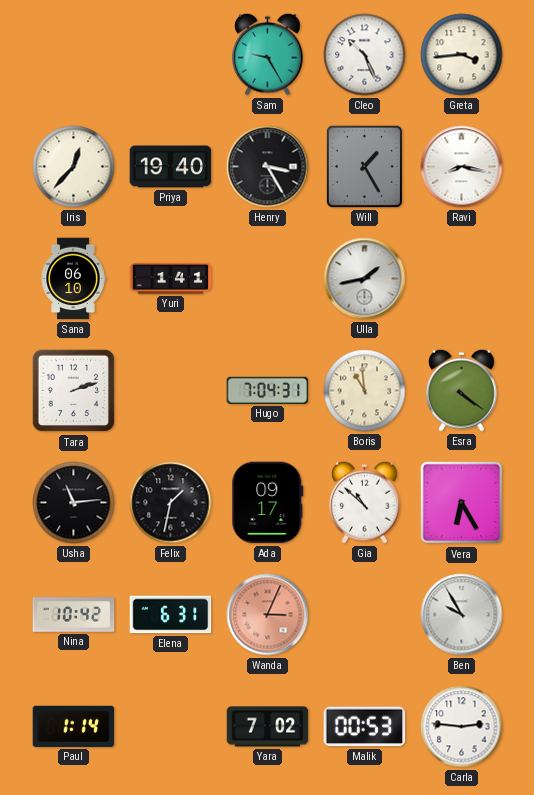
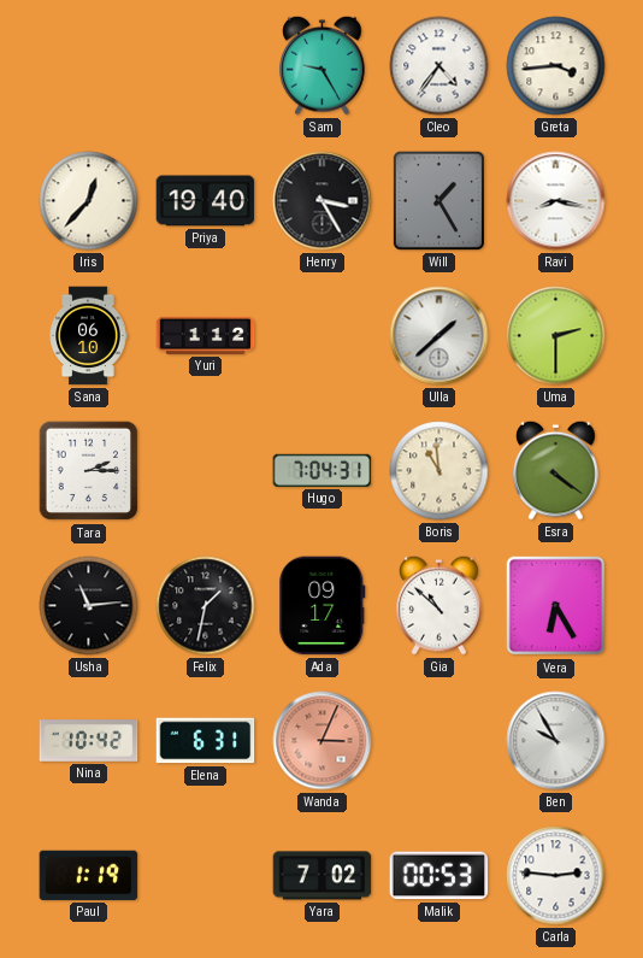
Cleo: 10:26 -> 4:36
Yuri: 1:41 -> 1:12
Ulla: 1:43 -> 1:38
Uma: none -> 2:30
Tara: 2:12 -> 2:15
Paul: 1:14 -> 1:19
